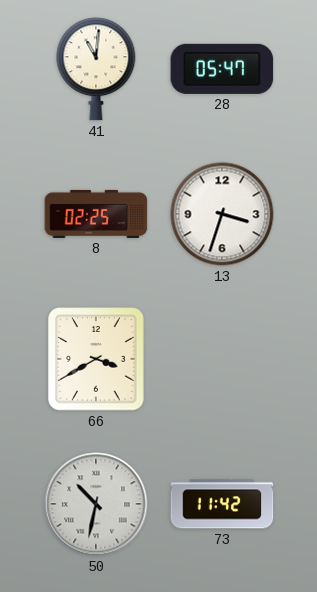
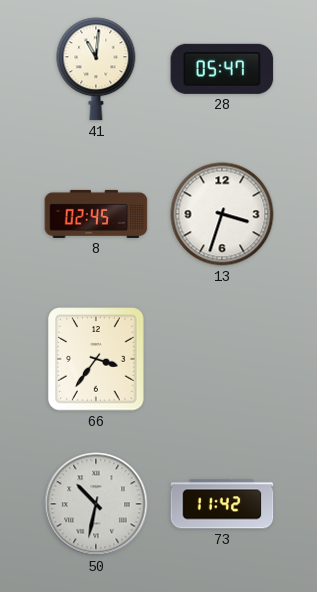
8: 02:25 -> 02:45
66: 3:40 -> 3:36
